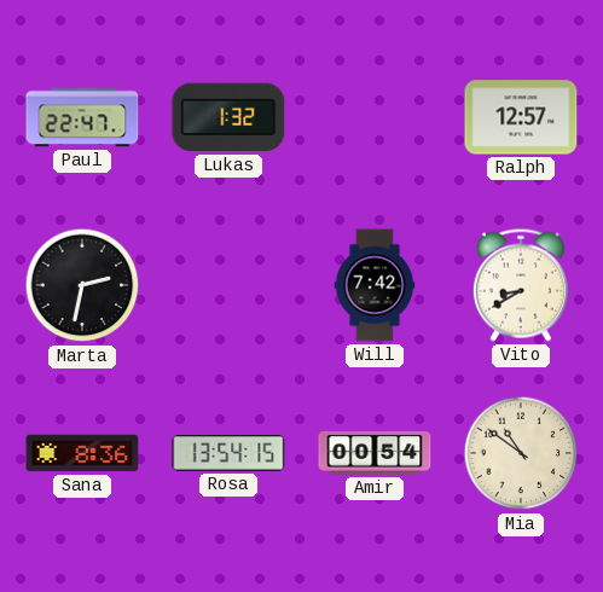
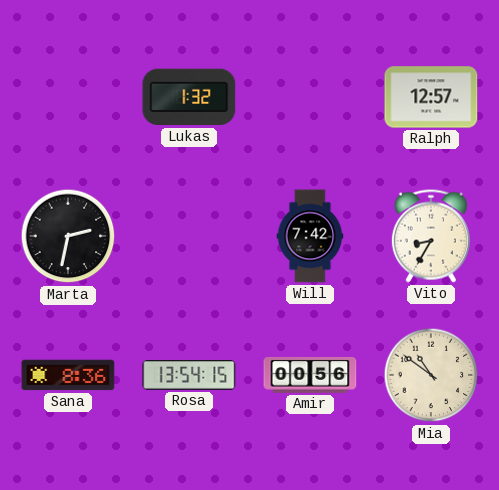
Paul: 22:47 -> none
Vito: 8:40 -> 8:35
Amir: 00:54 -> 00:56
